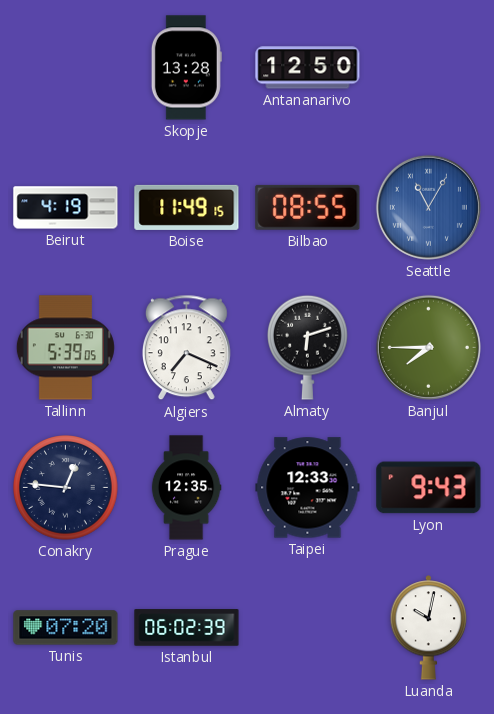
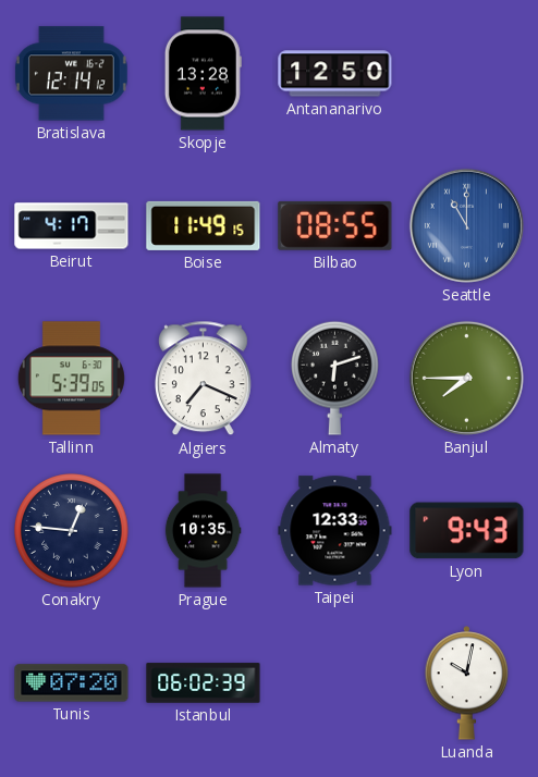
Bratislava: none -> 12:14
Beirut: 4:19 -> 4:17
Seattle: 11:05 -> 11:00
Prague: 12:35 -> 10:35
